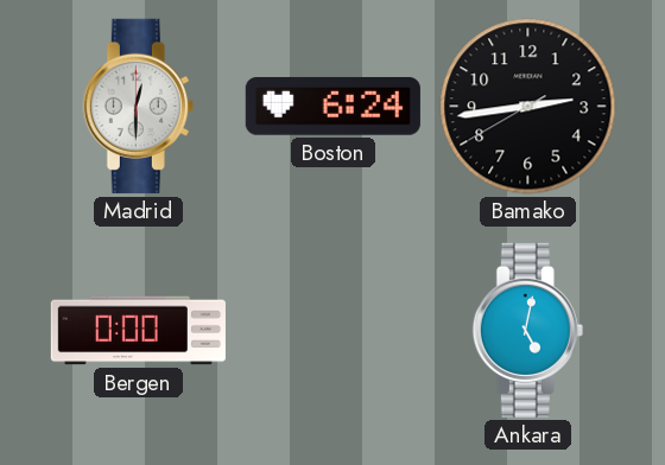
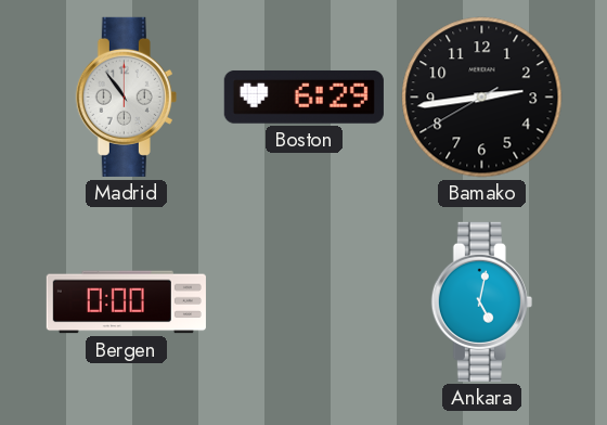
Madrid: 12:30 -> 10:54
Boston: 6:24 -> 6:29
